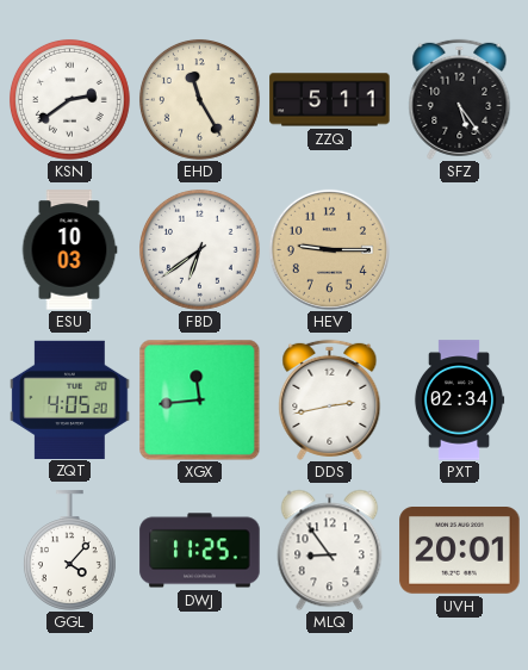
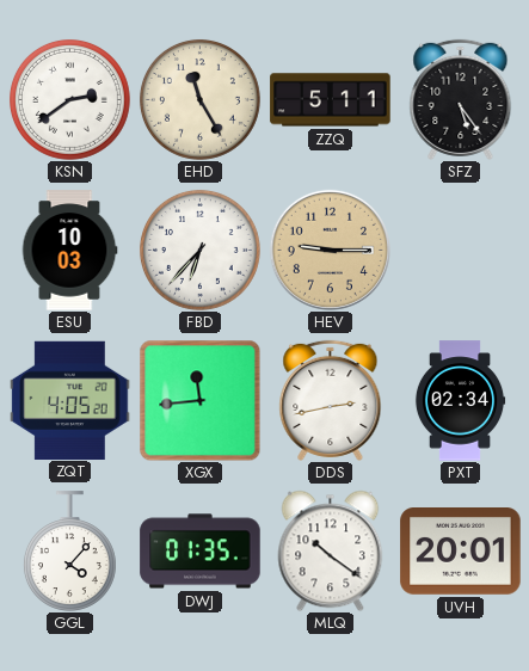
FBD: 6:39 -> 6:37
DWJ: 11:25 -> 01:35
MLQ: 8:54 -> 10:21
